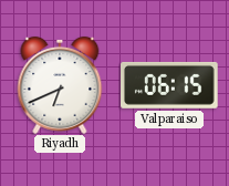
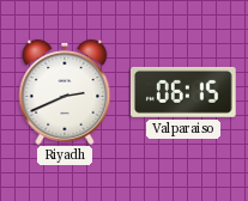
Riyadh: 6:41 -> 2:41
